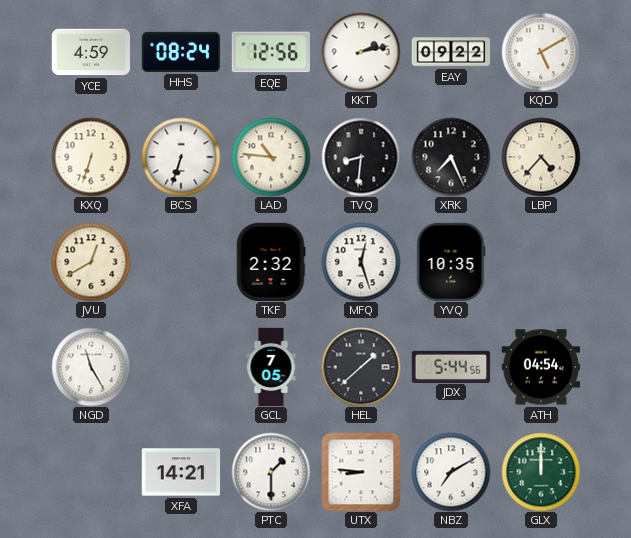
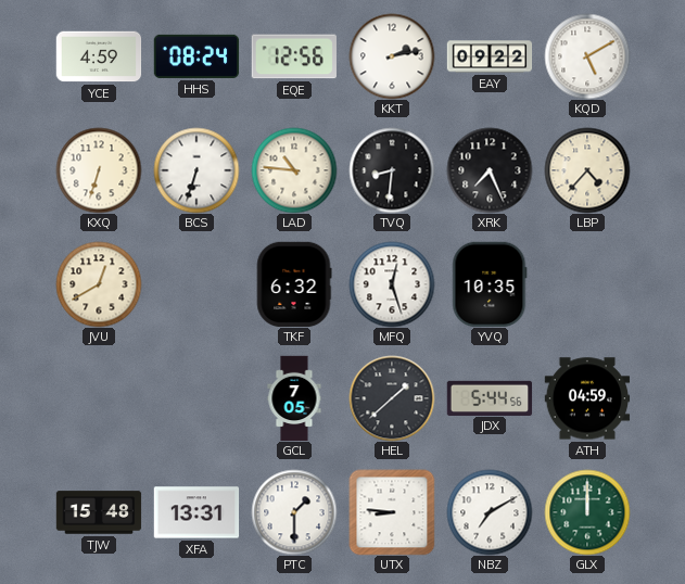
TKF: 2:32 -> 6:32
NGD: 11:25 -> none
ATH: 04:54 -> 04:59
TJW: none -> 15:48
XFA: 14:21 -> 13:31
